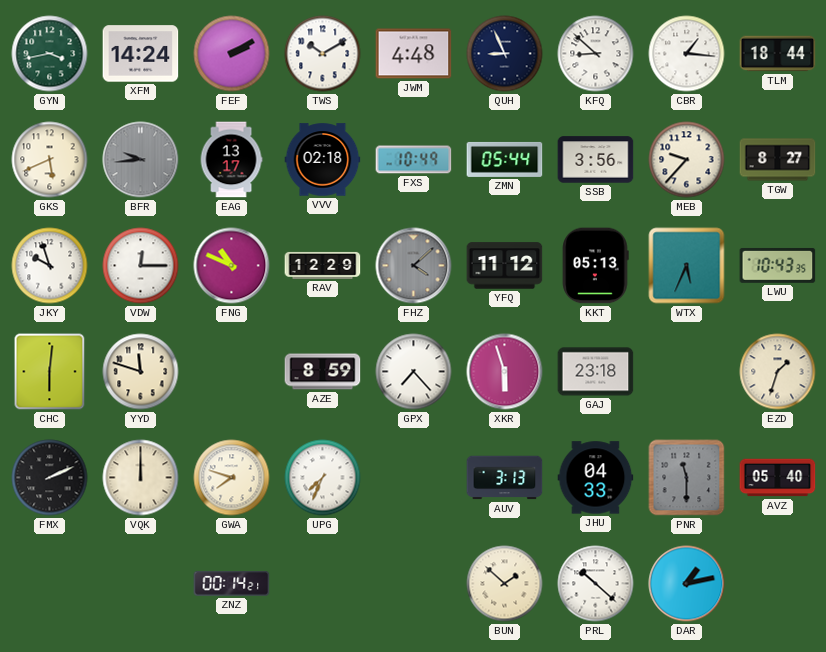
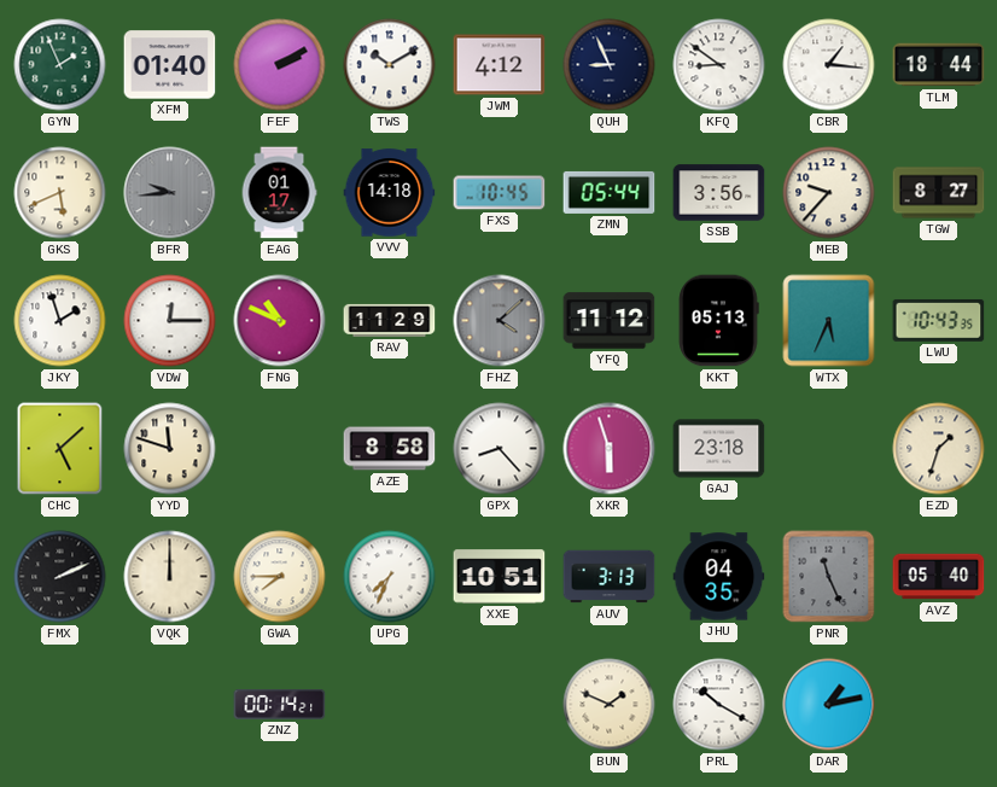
GYN: 3:43 -> 1:56
XFM: 14:24 -> 01:40
JWM: 4:48 -> 4:12
KFQ: 8:52 -> 8:51
EAG: 13:17 -> 01:17
VVV: 02:18 -> 14:18
FXS: 10:49 -> 10:45
JKY: 9:57 -> 1:57
RAV: 12:29 -> 11:29
CHC: 6:01 -> 5:08
AZE: 8:59 -> 8:58
GPX: 7:23 -> 8:23
GWA: 7:48 -> 7:45
XXE: none -> 10:51
JHU: 04:33 -> 04:35
PNR: 11:30 -> 11:26
BUN: 1:52 -> 1:49
PRL: 10:22 -> 10:20
